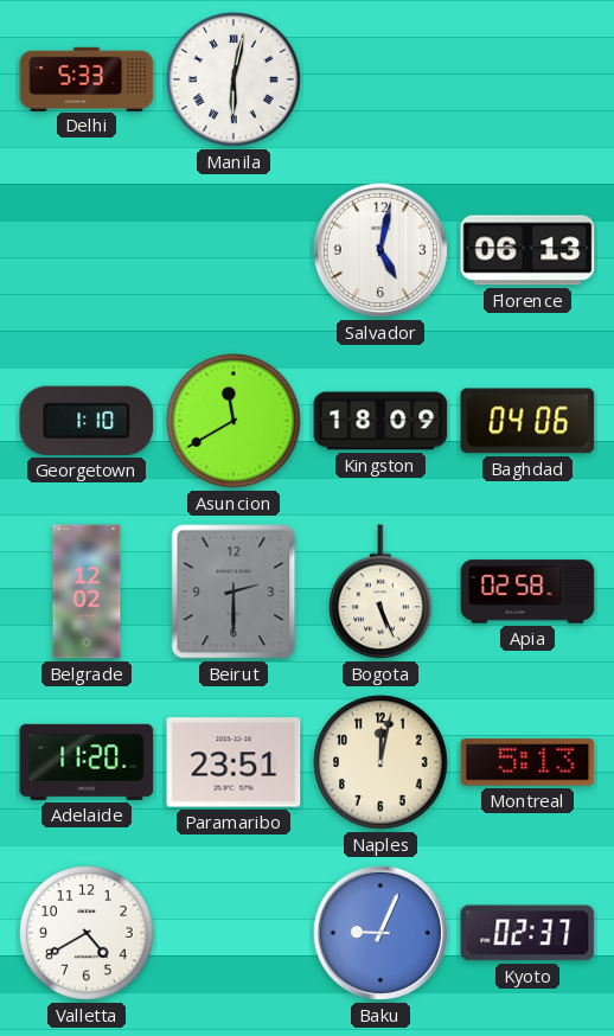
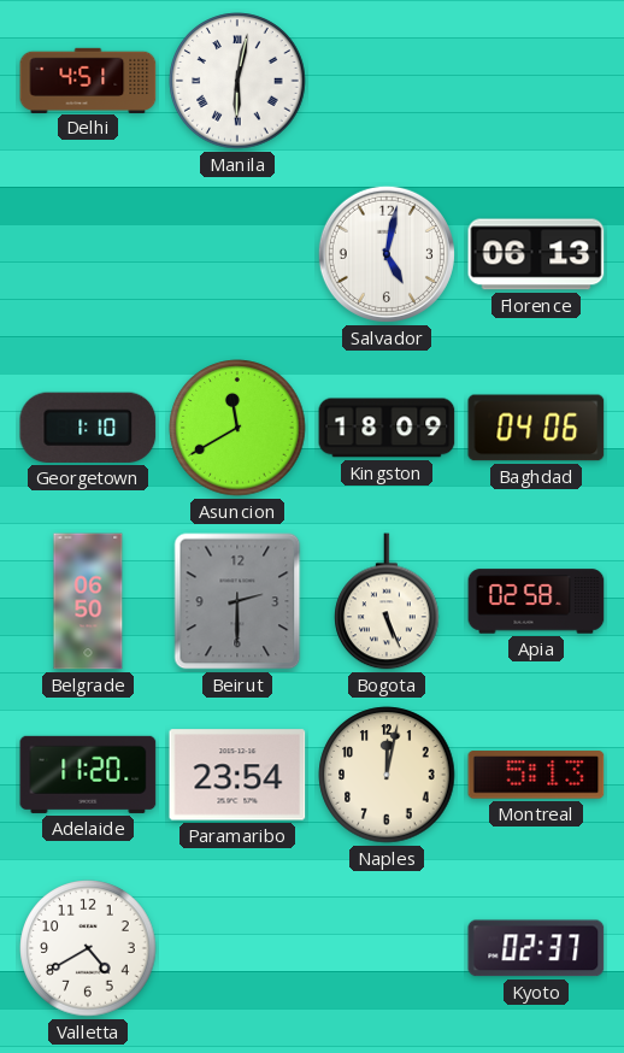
Delhi: 5:33 -> 4:51
Belgrade: 12:02 -> 06:50
Paramaribo: 23:51 -> 23:54
Baku: 9:04 -> none
